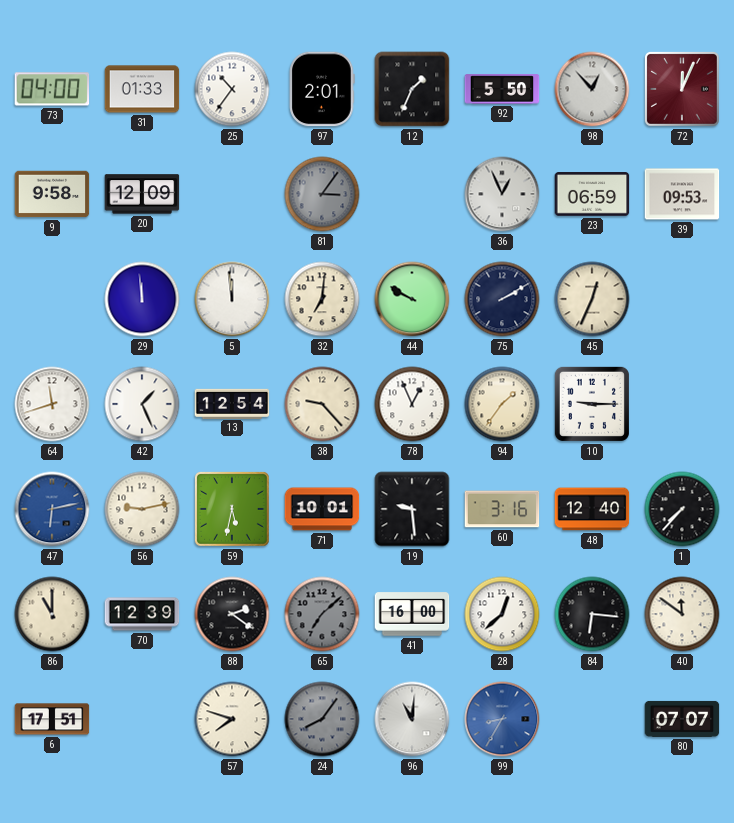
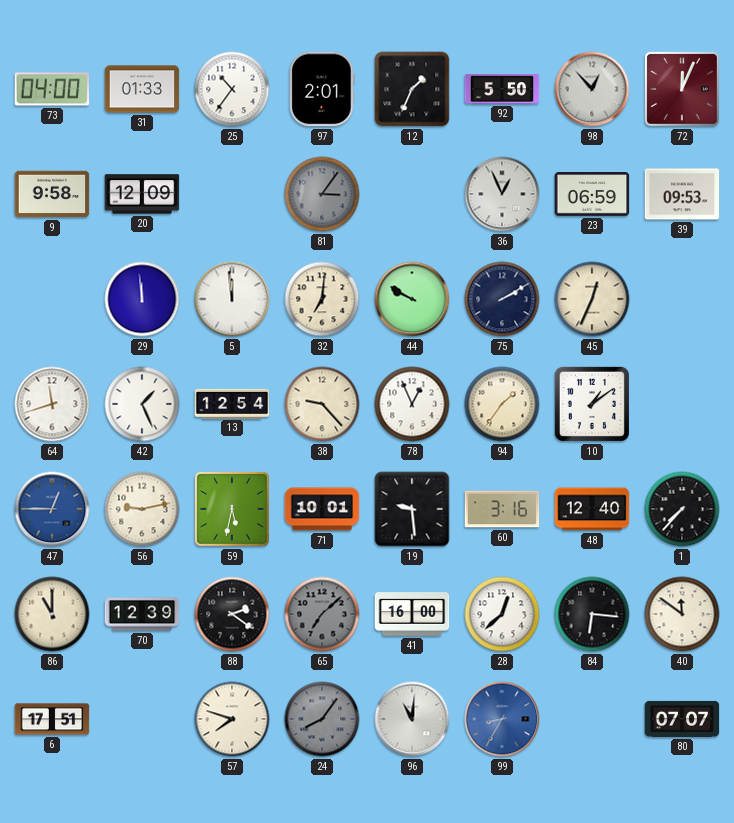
10: 9:15 -> 1:09
47: 6:13 -> 12:45
